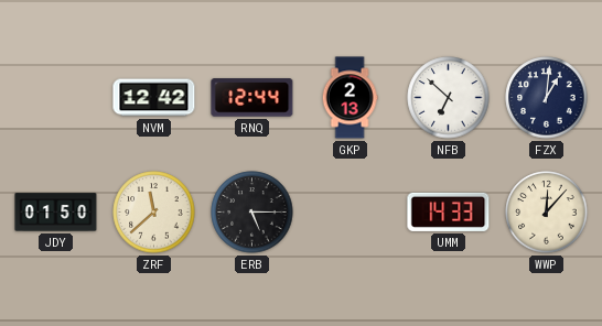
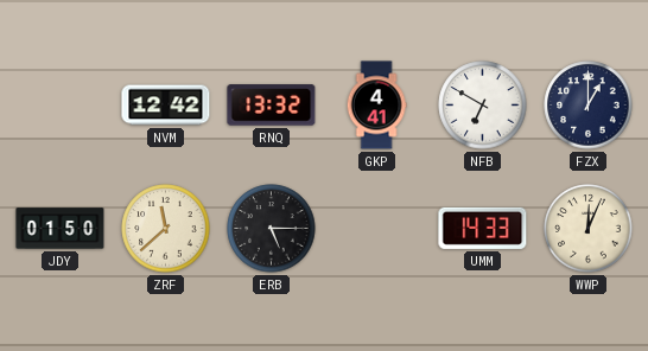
RNQ: 12:44 -> 13:32
GKP: 2:13 -> 4:41
NFB: 6:52 -> 6:50
FZX: 1:01 -> 1:00
WWP: 12:07 -> 12:04
